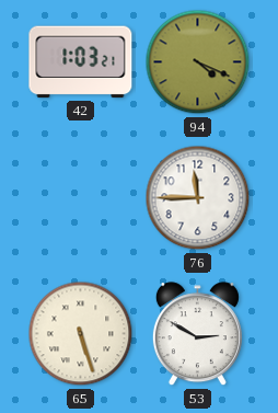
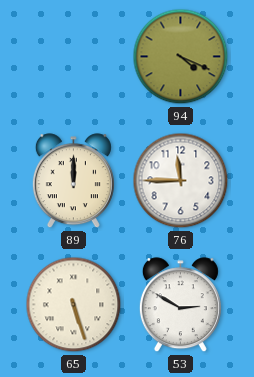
42: 1:03 -> none
89: none -> 12:00
